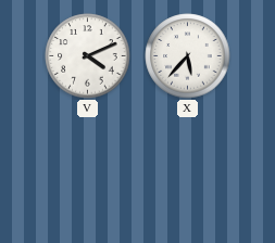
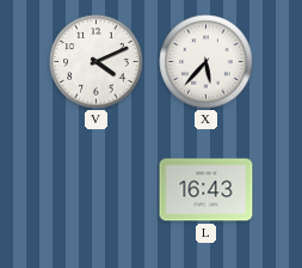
L: none -> 16:43
